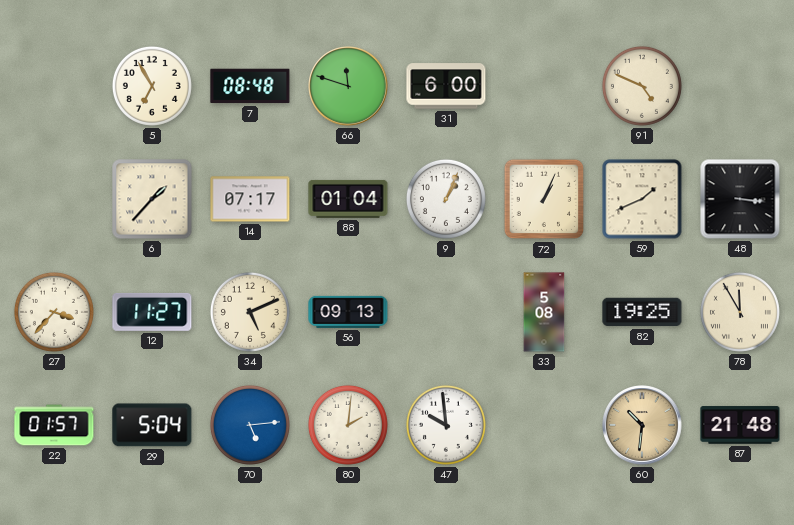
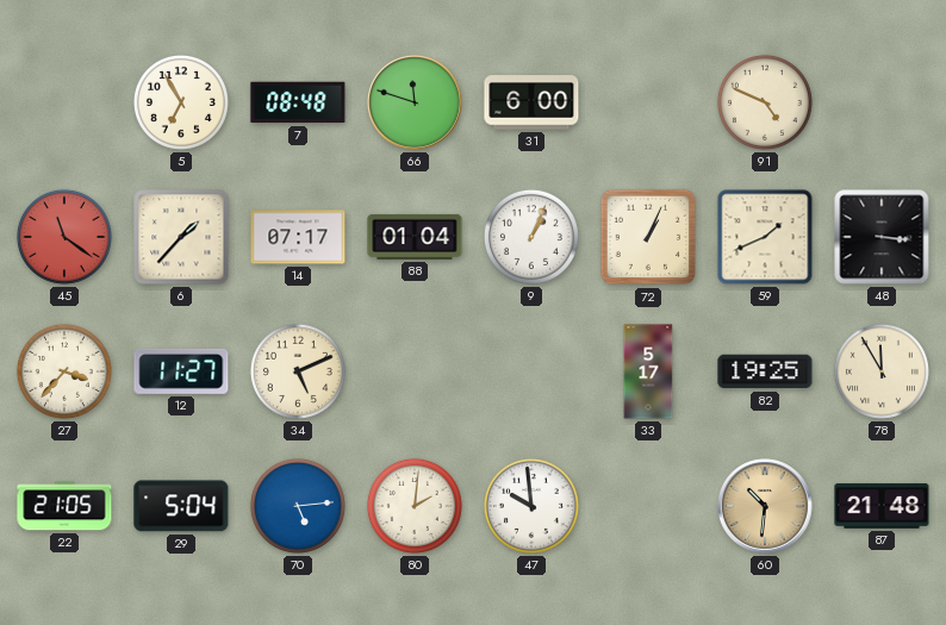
45: none -> 11:21
56: 09:13 -> none
33: 5:08 -> 5:17
22: 01:57 -> 21:05
